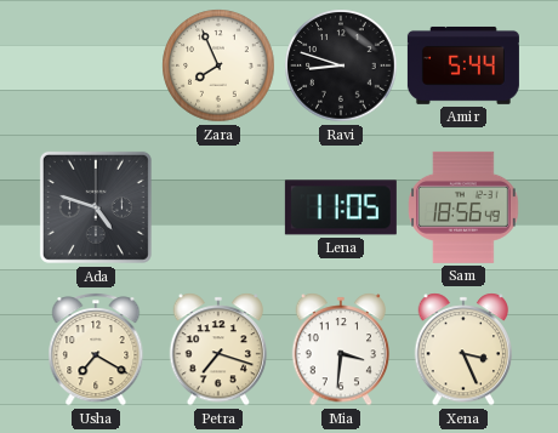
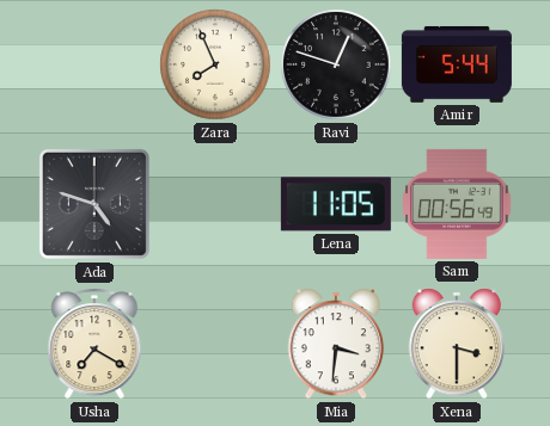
Ravi: 8:48 -> 12:48
Sam: 18:56 -> 00:56
Petra: 7:18 -> none
Xena: 3:26 -> 3:30
